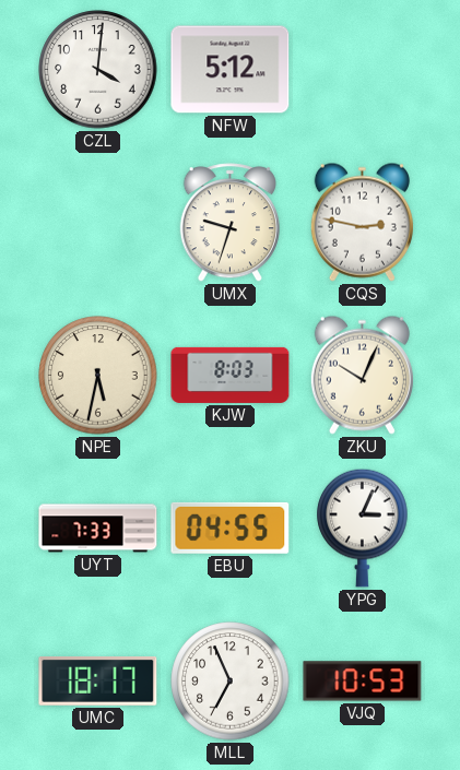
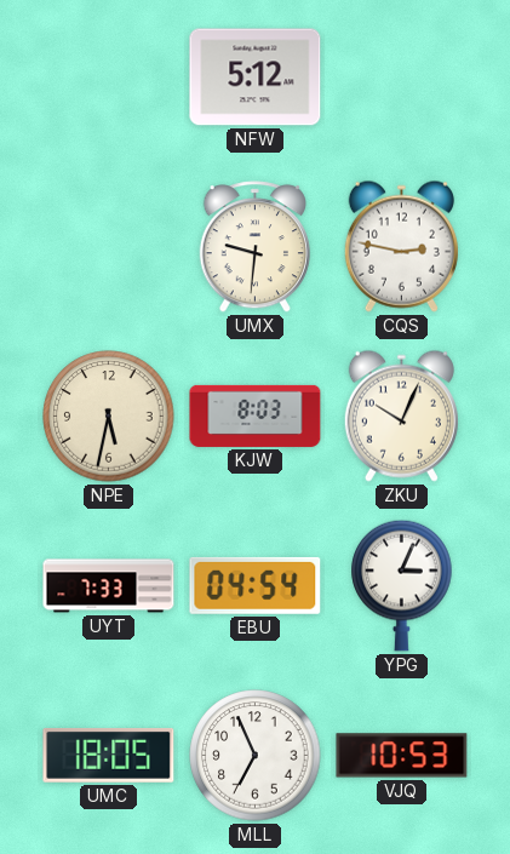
CZL: 4:01 -> none
UMX: 9:33 -> 9:31
EBU: 04:55 -> 04:54
UMC: 18:17 -> 18:05
